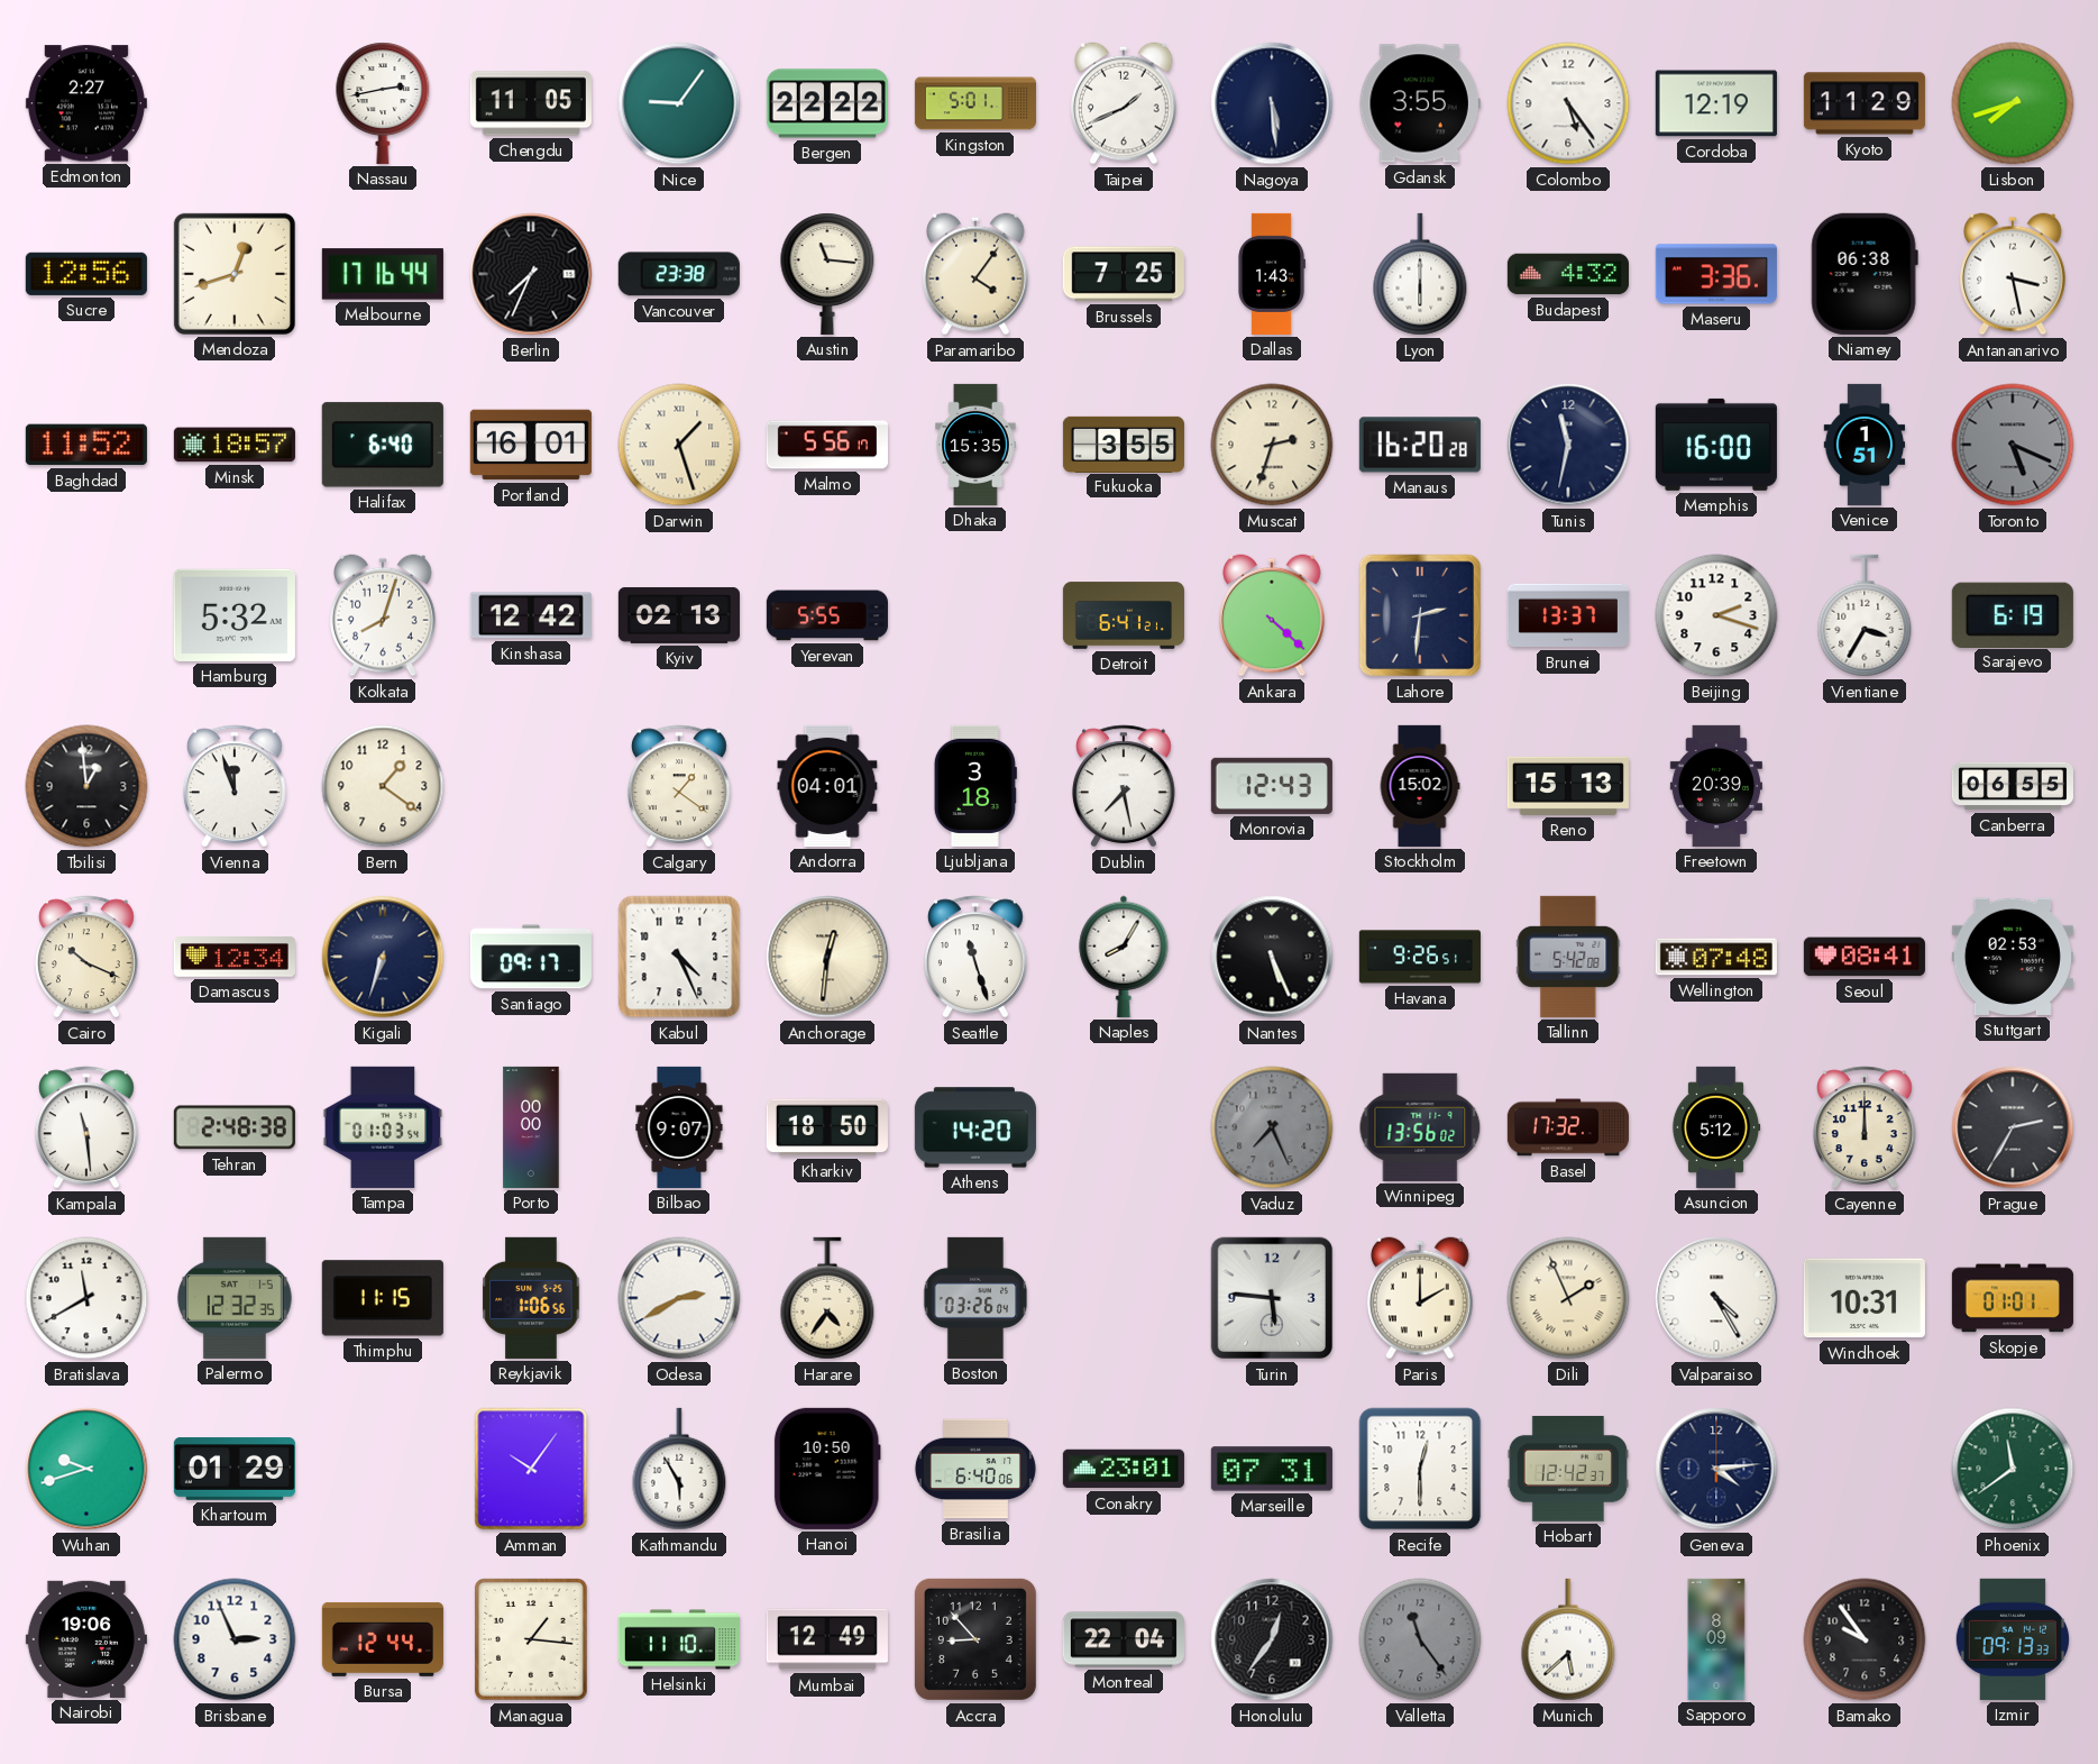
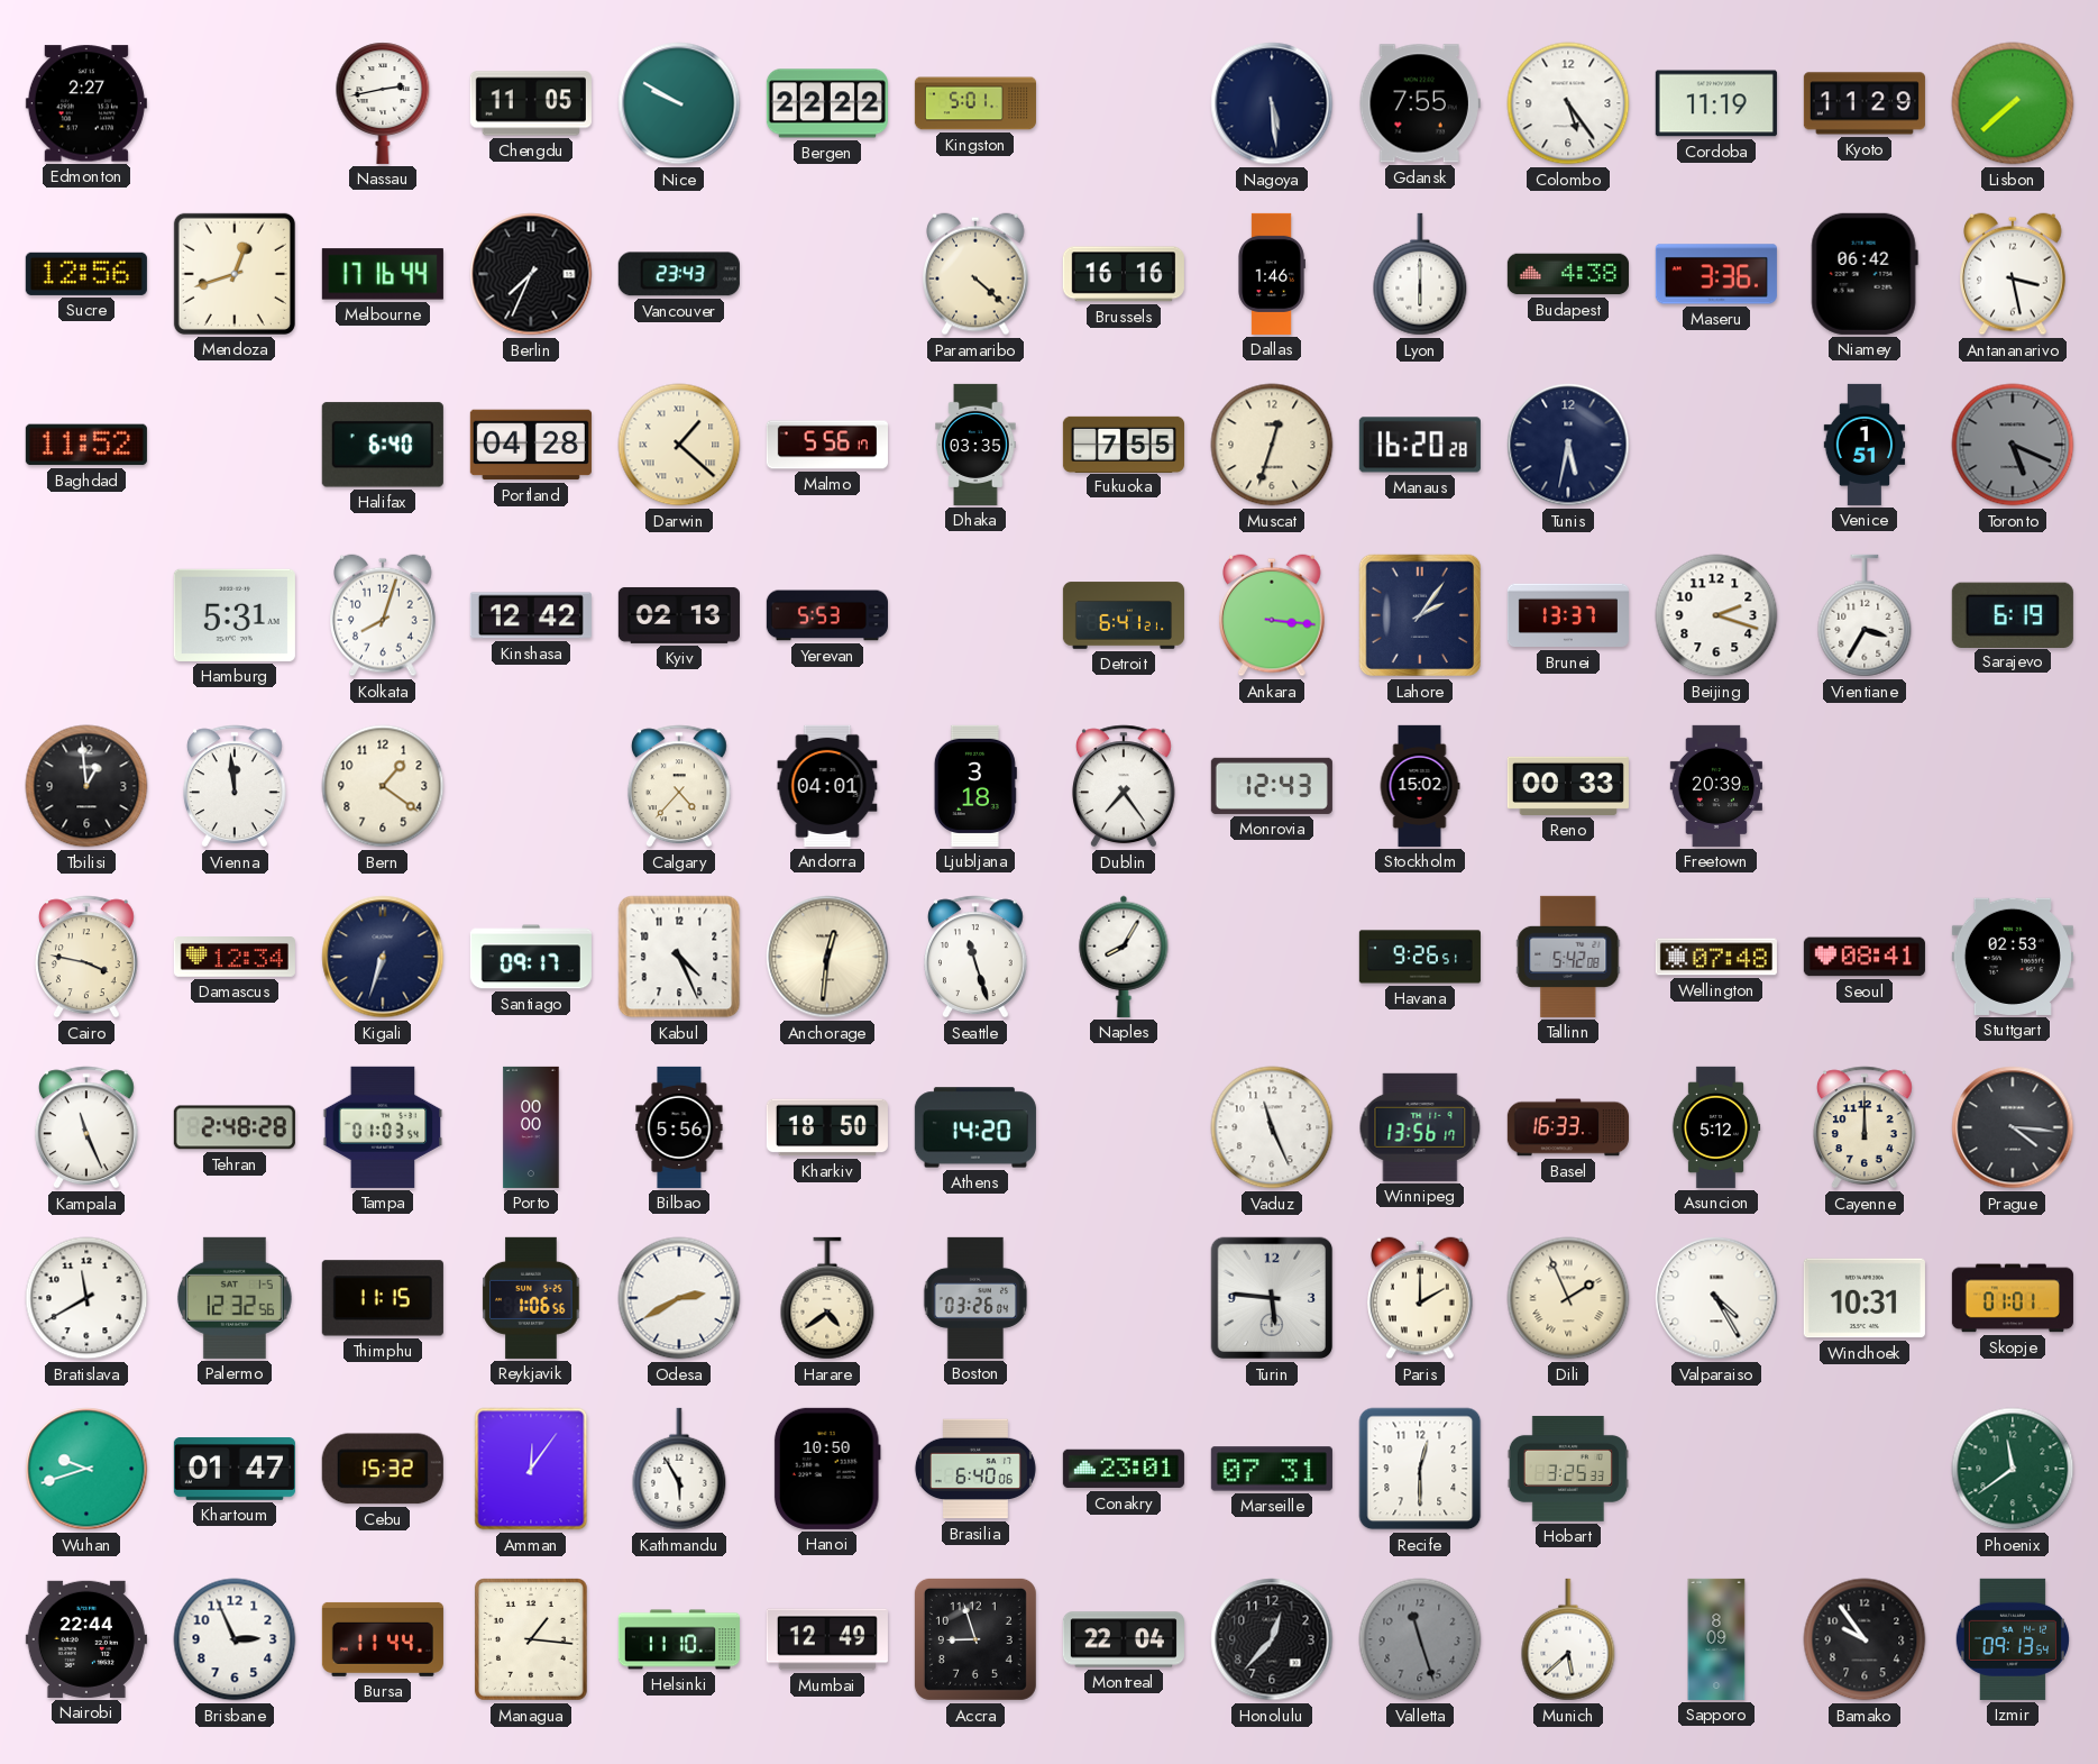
Nice: 9:06 -> 9:50
Taipei: 1:41 -> none
Gdansk: 3:55 -> 7:55
Cordoba: 12:19 -> 11:19
Lisbon: 7:42 -> 7:38
Vancouver: 23:38 -> 23:43
Austin: 11:16 -> none
Paramaribo: 4:06 -> 4:22
Brussels: 7:25 -> 16:16
Dallas: 1:43 -> 1:46
Budapest: 4:32 -> 4:38
Niamey: 06:38 -> 06:42
Minsk: 18:57 -> none
Portland: 16:01 -> 04:28
Darwin: 1:27 -> 1:22
Dhaka: 15:35 -> 03:35
Fukuoka: 3:55 -> 7:55
Muscat: 2:33 -> 12:33
Tunis: 11:32 -> 5:32
Memphis: 16:00 -> none
Hamburg: 5:32 -> 5:31
Yerevan: 5:55 -> 5:53
Ankara: 4:22 -> 3:16
Lahore: 2:31 -> 2:06
Vienna: 11:57 -> 11:59
Calgary: 1:21 -> 4:37
Dublin: 7:28 -> 7:24
Reno: 15:13 -> 00:33
Canberra: 06:55 -> none
Cairo: 10:19 -> 3:47
Nantes: 5:26 -> none
Kampala: 11:29 -> 11:26
Tehran: 2:48:38 -> 2:48:28
Bilbao: 9:07 -> 5:56
Vaduz: 7:26 -> 11:26
Vaduz dial: grey -> white
Winnipeg: 13:56:02 -> 13:56:17
Basel: 17:32 -> 16:33
Prague: 2:35 -> 4:16
Palermo: 12:32:35 -> 12:32:56
Harare: 4:36 -> 4:39
Khartoum: 01:29 -> 01:47
Cebu: none -> 15:32
Amman: 10:06 -> 12:06
Hobart: 12:42 -> 3:25
Geneva: 4:14 -> none
Nairobi: 19:06 -> 22:44
Bursa: 12:44 -> 11:44
Accra: 8:53 -> 8:57
Honolulu: 12:36 -> 12:37
Valletta: 11:24 -> 11:27
Izmir: 09:13:33 -> 09:13:54
